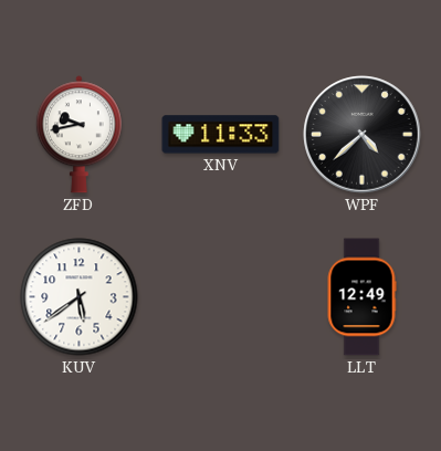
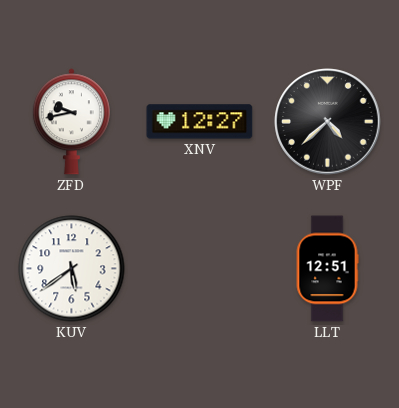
XNV: 11:33 -> 12:27
LLT: 12:49 -> 12:51
